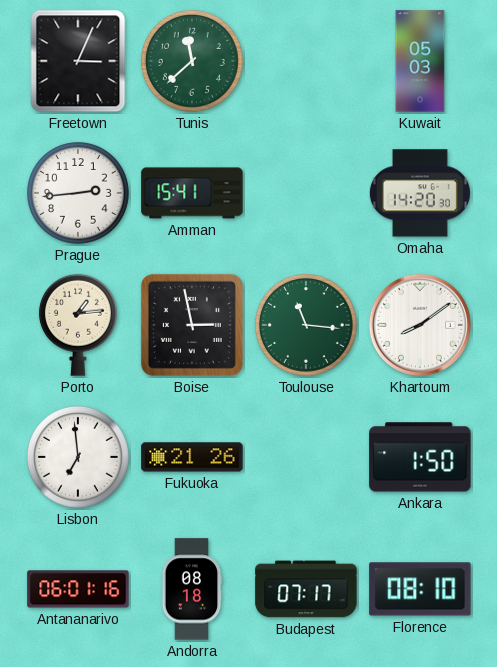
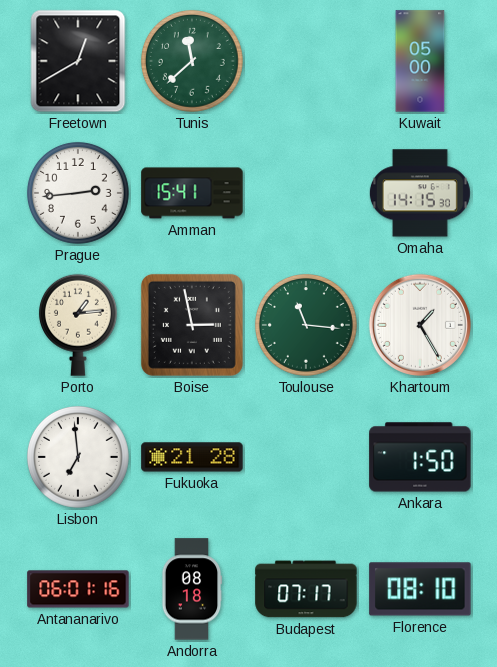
Freetown: 3:04 -> 12:40
Kuwait: 05:03 -> 05:00
Omaha: 14:20 -> 14:15
Khartoum: 8:09 -> 1:25
Fukuoka: 21:26 -> 21:28
